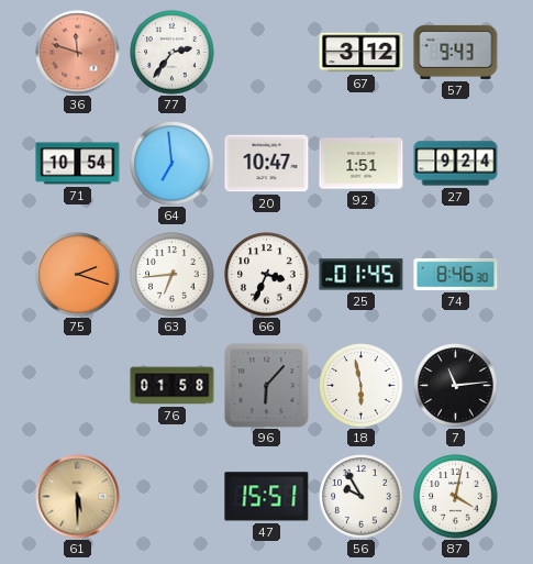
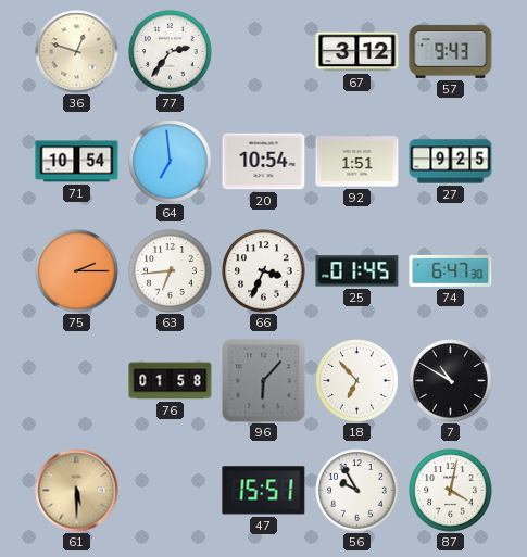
36: 11:48 -> 12:48
36 dial: salmon -> cream
20: 10:47 -> 10:54
27: 9:24 -> 9:25
75: 2:18 -> 2:15
74: 8:46 -> 6:47
18: 5:58 -> 6:53
7: 11:14 -> 10:50
